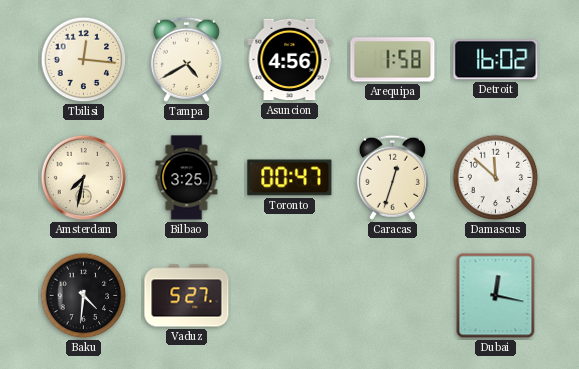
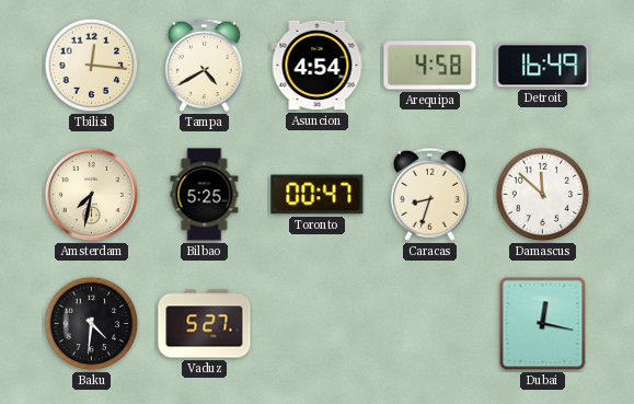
Asuncion: 4:56 -> 4:54
Arequipa: 1:58 -> 4:58
Detroit: 16:02 -> 16:49
Bilbao: 3:25 -> 5:25
Caracas: 12:33 -> 8:33
